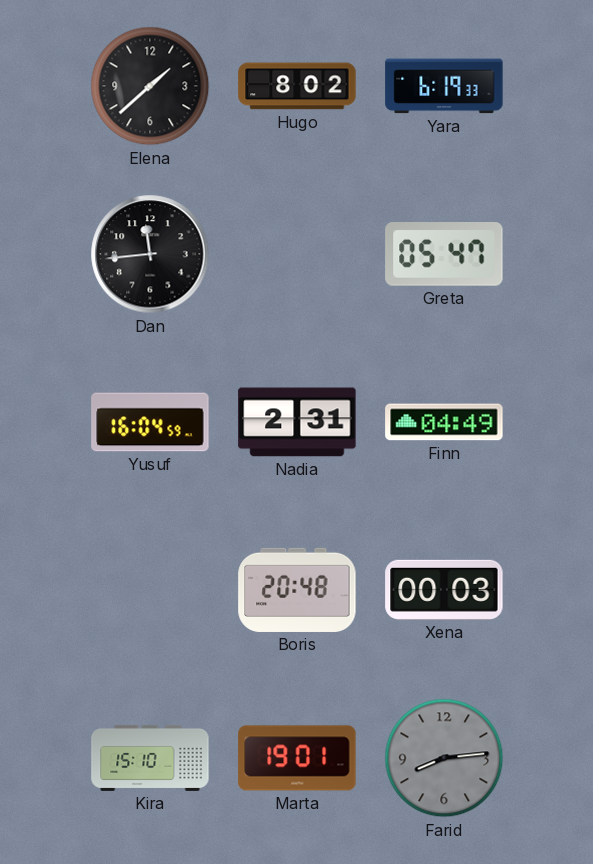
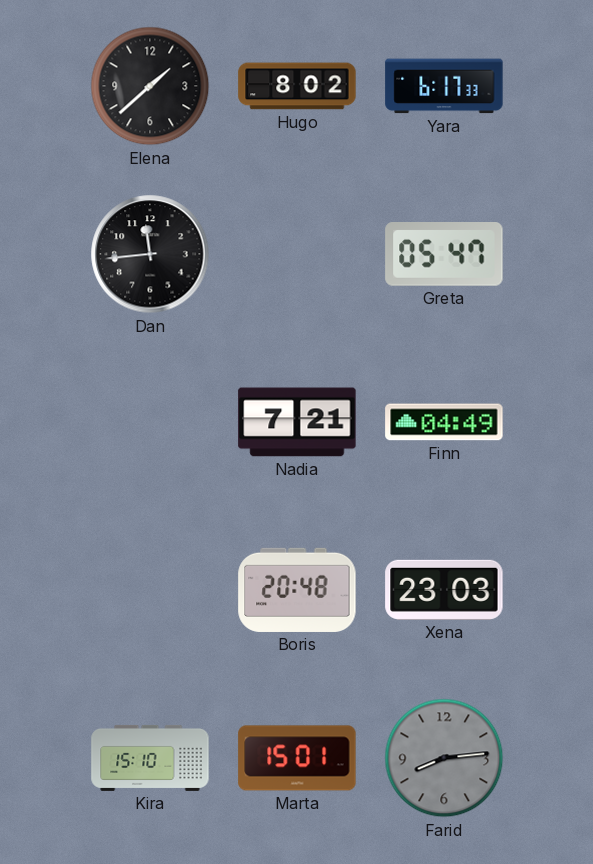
Yara: 6:19 -> 6:17
Yusuf: 16:04 -> none
Nadia: 2:31 -> 7:21
Xena: 00:03 -> 23:03
Marta: 19:01 -> 15:01
